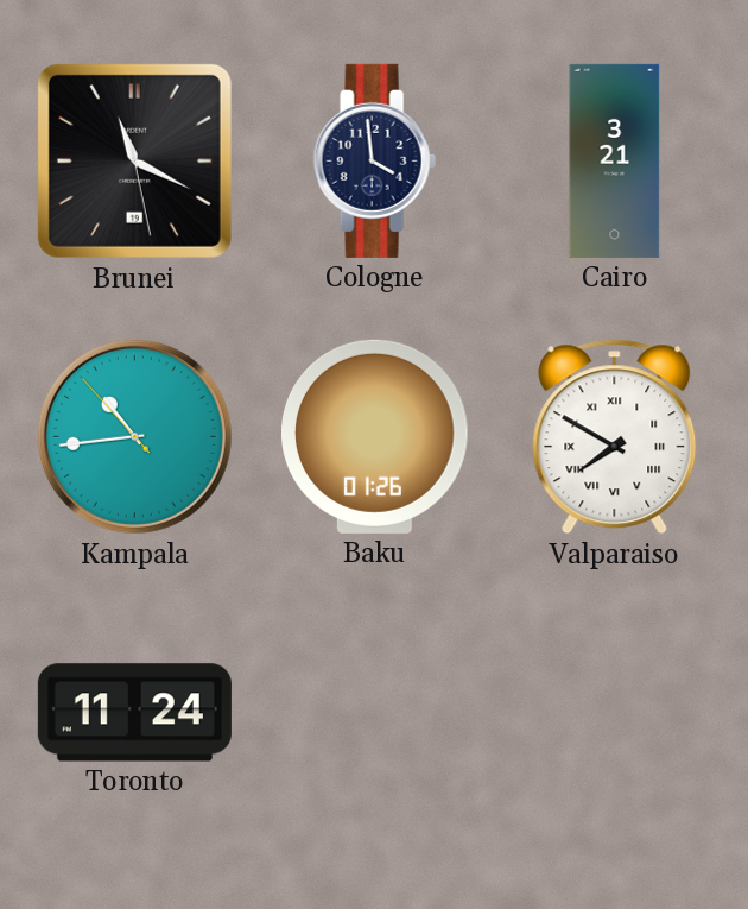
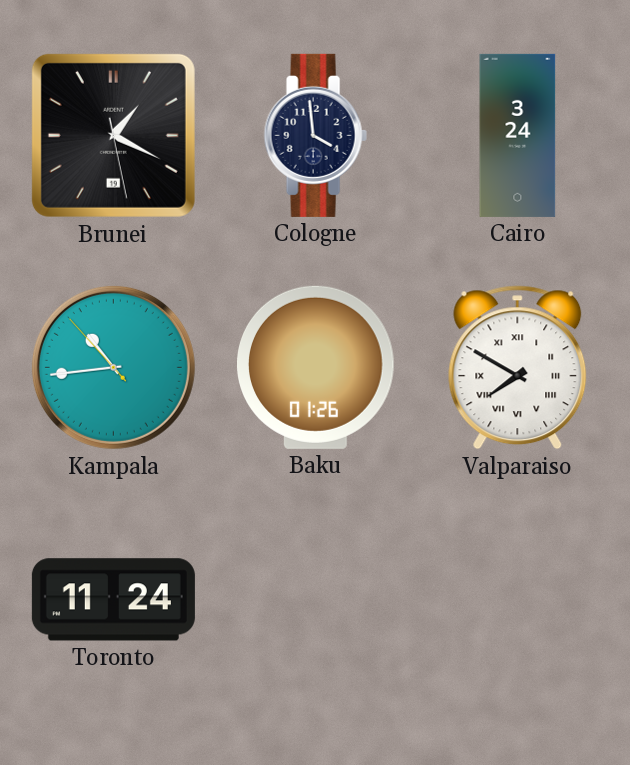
Brunei: 11:19 -> 1:19
Cairo: 3:21 -> 3:24
